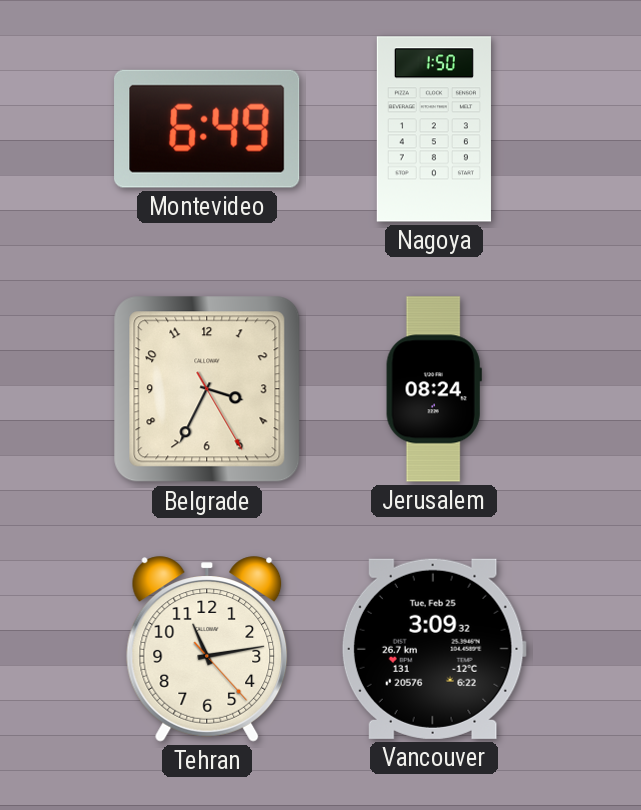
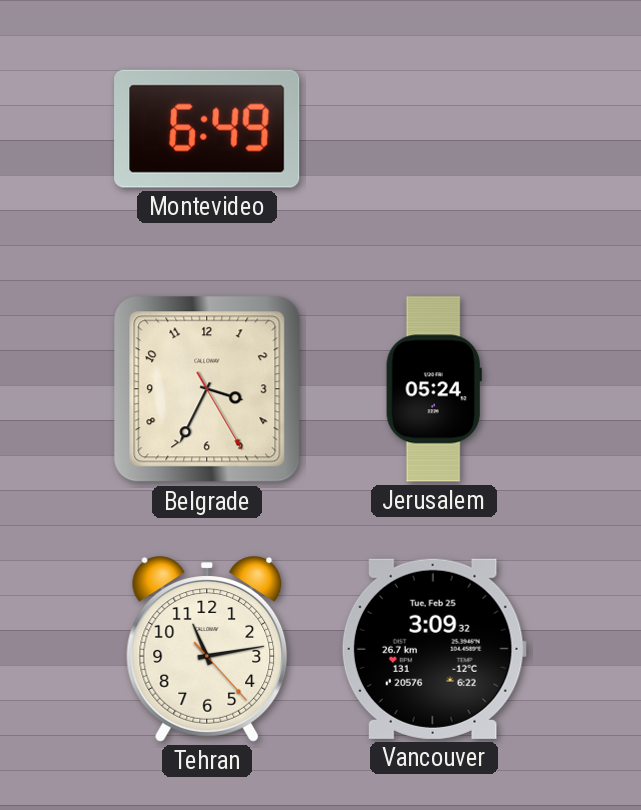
Nagoya: 1:50 -> none
Jerusalem: 08:24 -> 05:24
